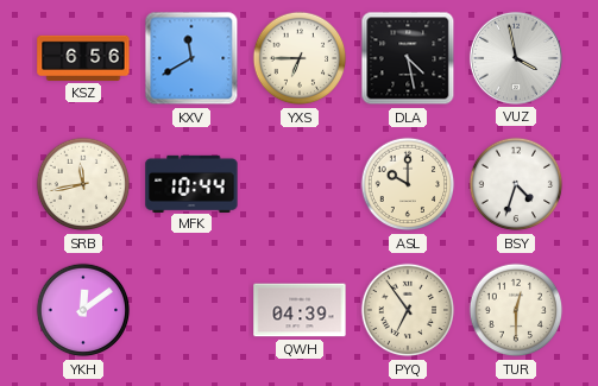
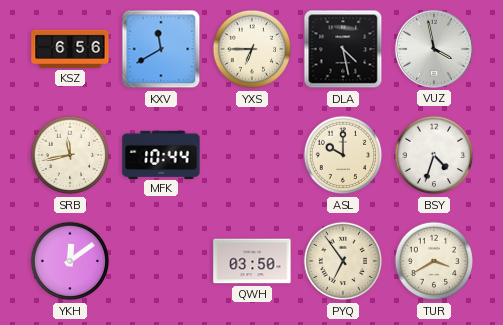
QWH: 04:39 -> 03:50
TUR: 12:30 -> 3:40
